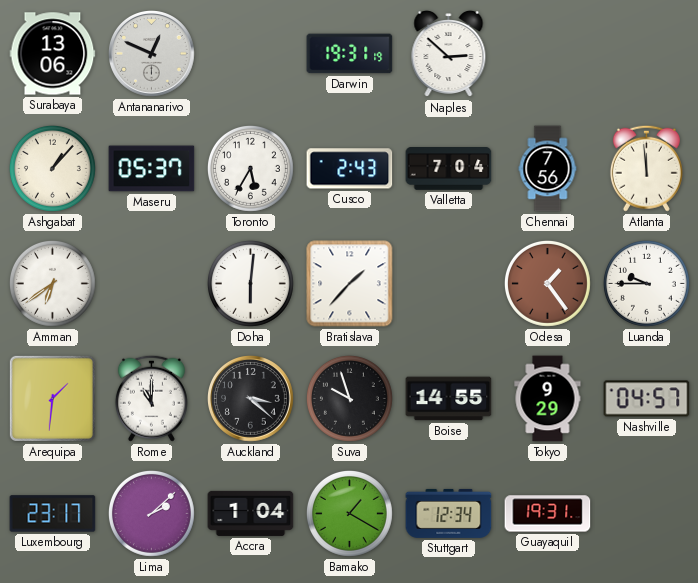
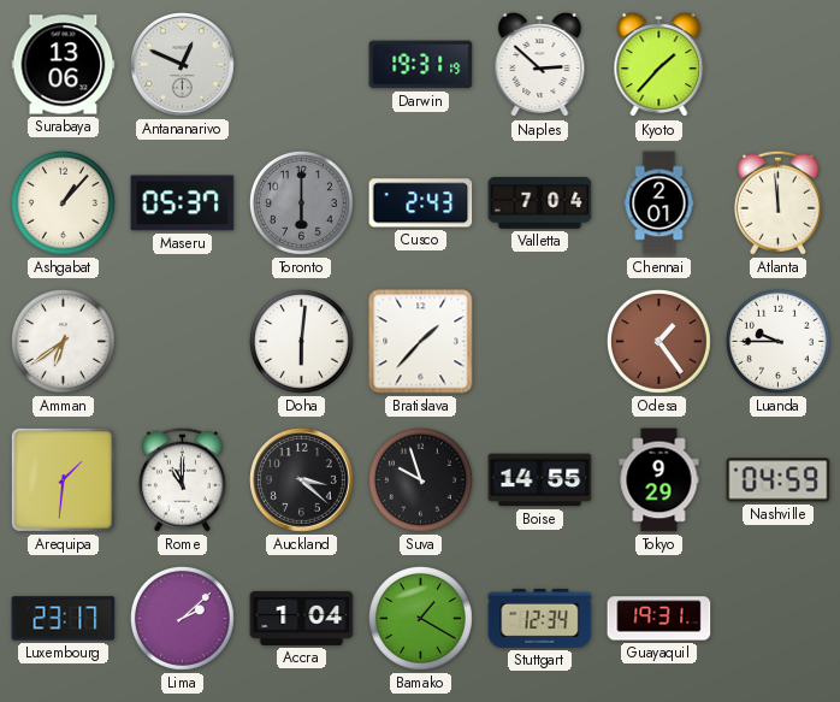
Kyoto: none -> 1:37
Toronto: 5:35 -> 6:00
Toronto dial: white -> grey
Chennai: 7:56 -> 2:01
Nashville: 04:57 -> 04:59
